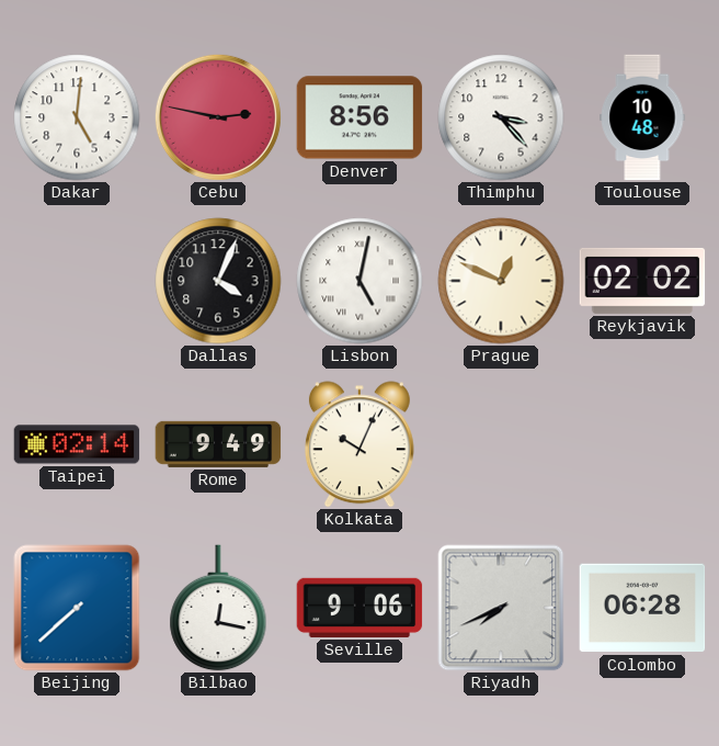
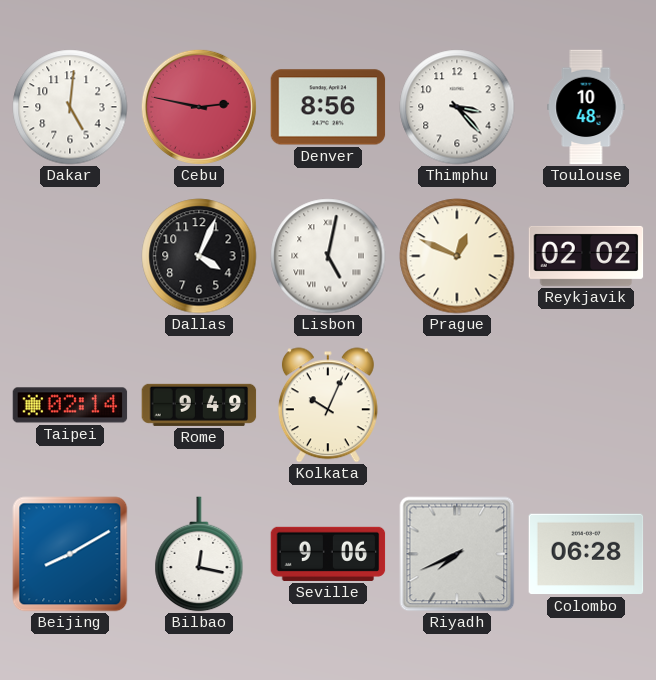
Beijing: 7:38 -> 8:10
